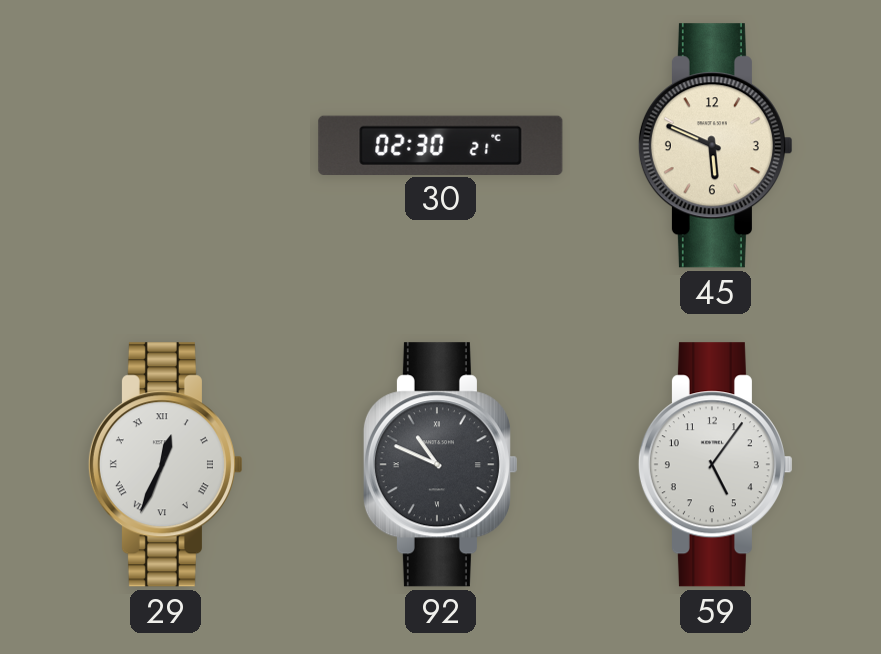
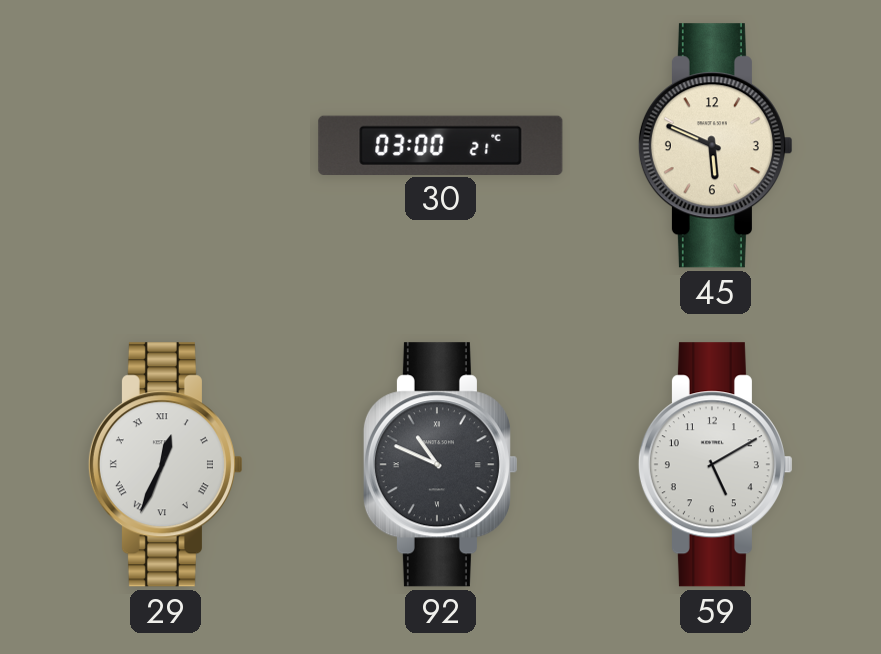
30: 02:30 -> 03:00
59: 5:06 -> 5:10
